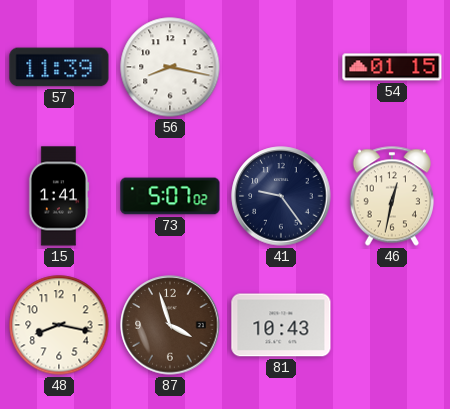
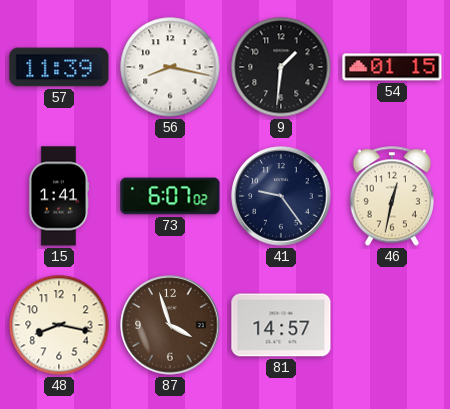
9: none -> 1:31
73: 5:07 -> 6:07
81: 10:43 -> 14:57
